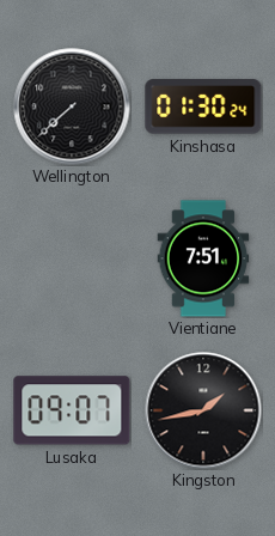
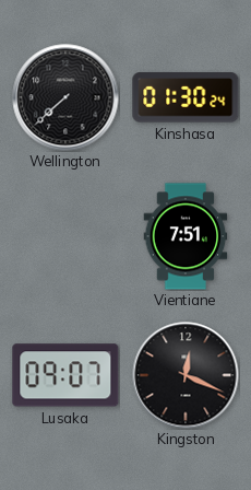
Kingston: 1:43 -> 12:19
